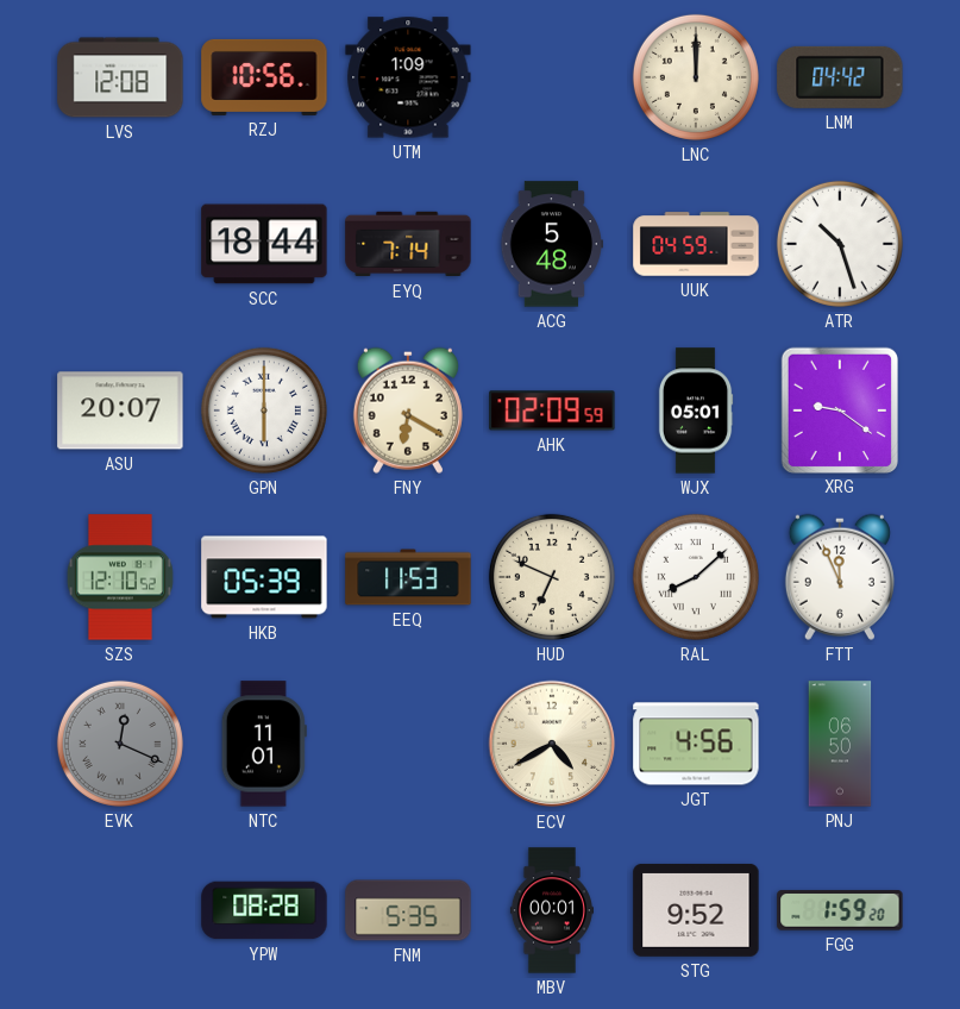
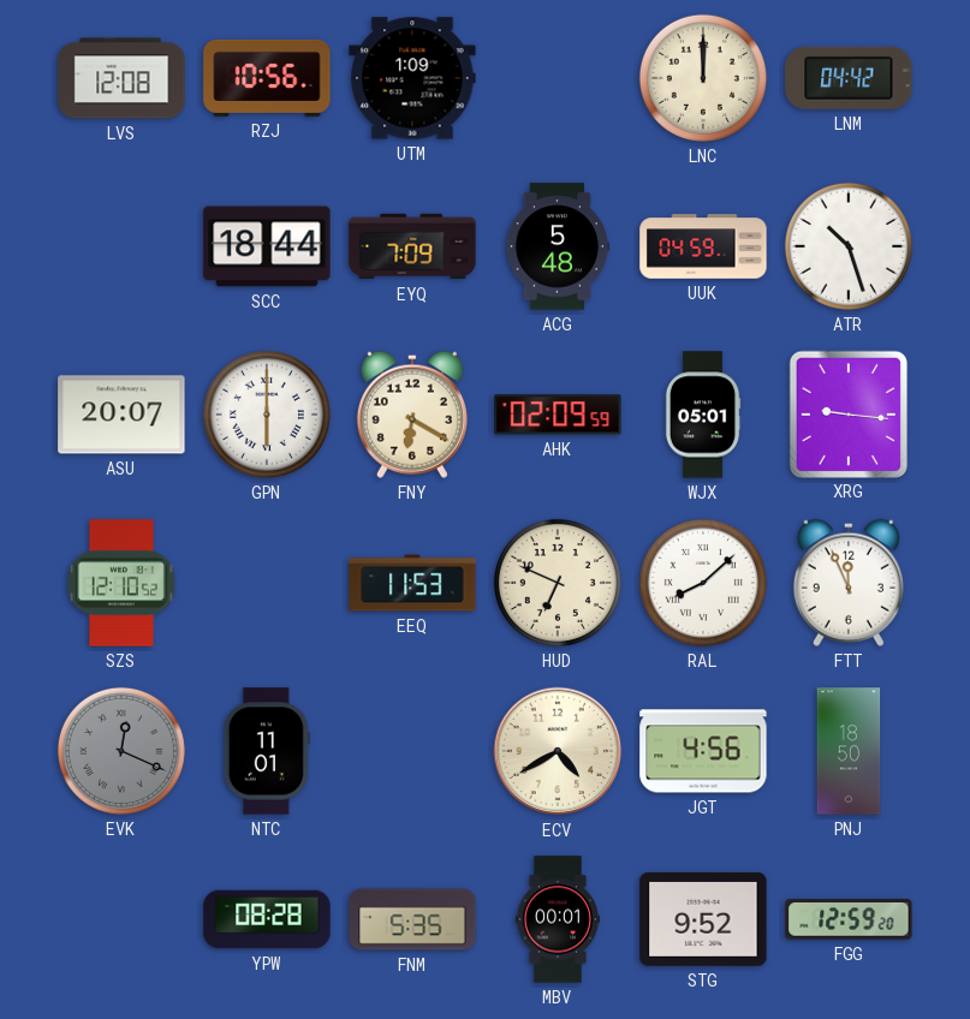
EYQ: 7:14 -> 7:09
XRG: 9:21 -> 9:16
HKB: 05:39 -> none
PNJ: 06:50 -> 18:50
FGG: 1:59 -> 12:59
